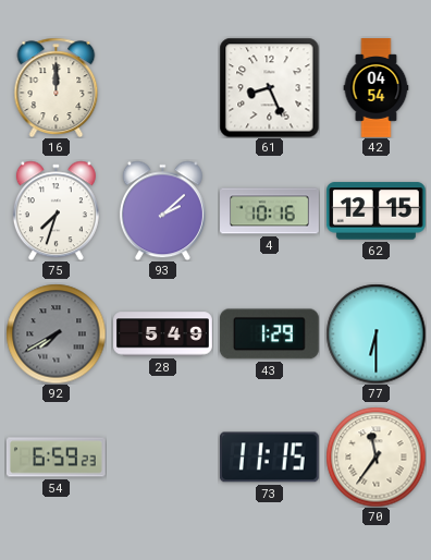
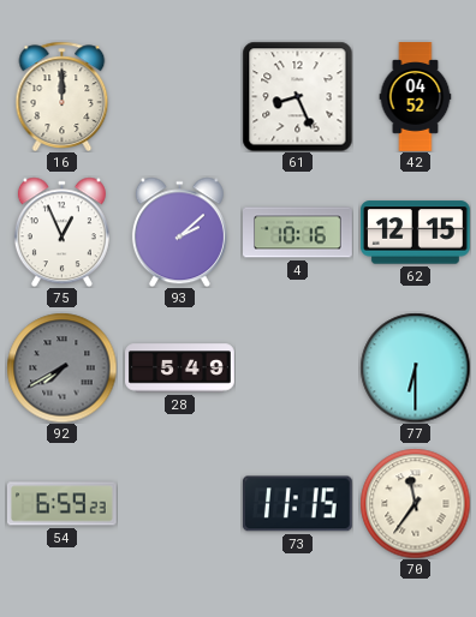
42: 04:54 -> 04:52
75: 7:33 -> 12:56
43: 1:29 -> none
